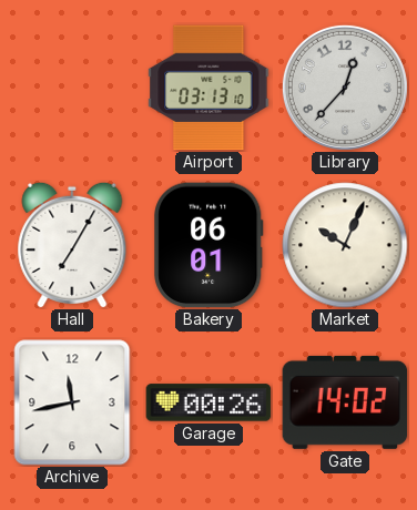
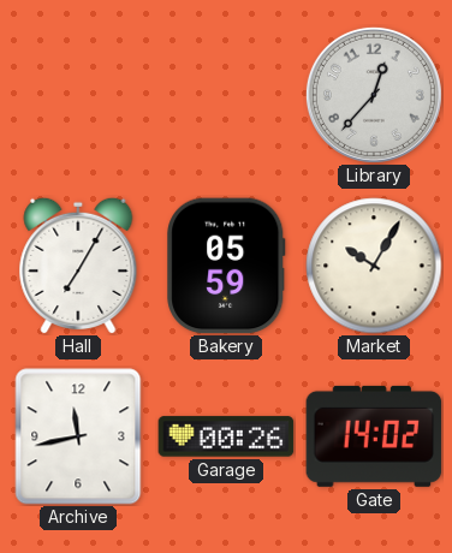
Airport: 03:13 -> none
Bakery: 06:01 -> 05:59
Market: 10:04 -> 10:05
